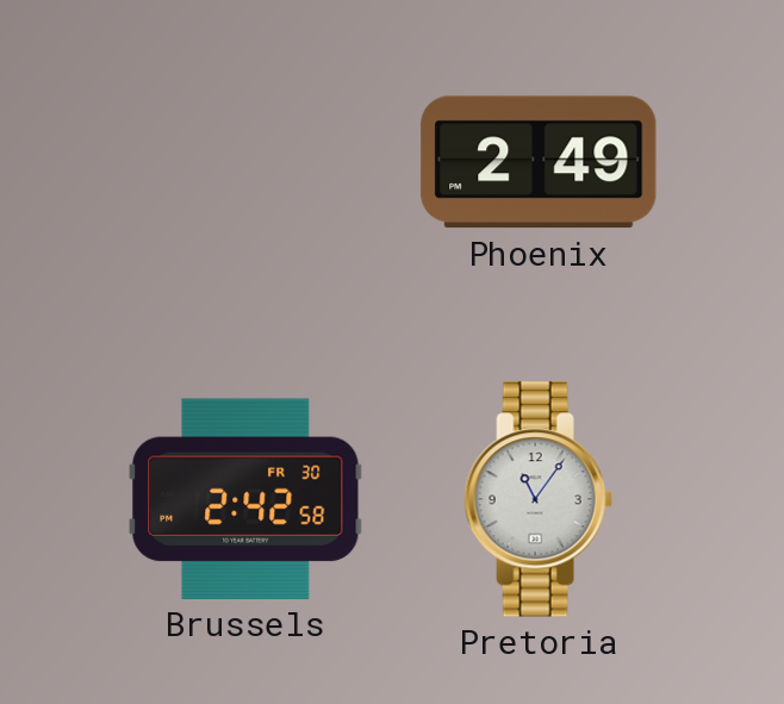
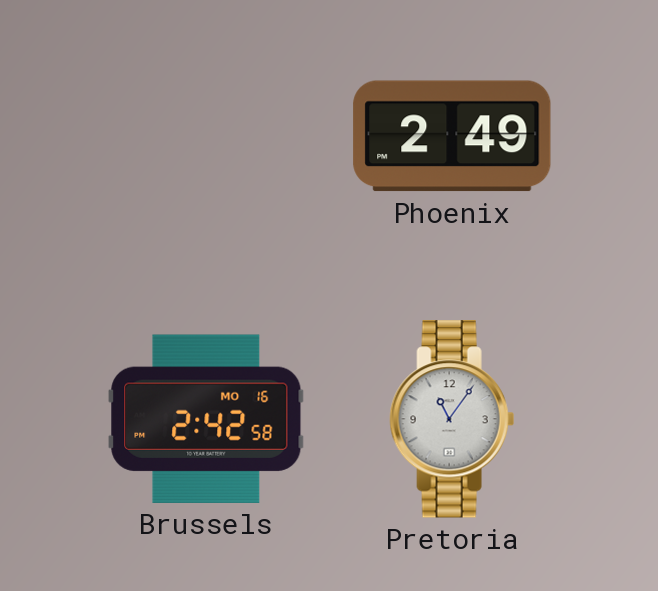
Brussels date: FR 30 -> MO 16
